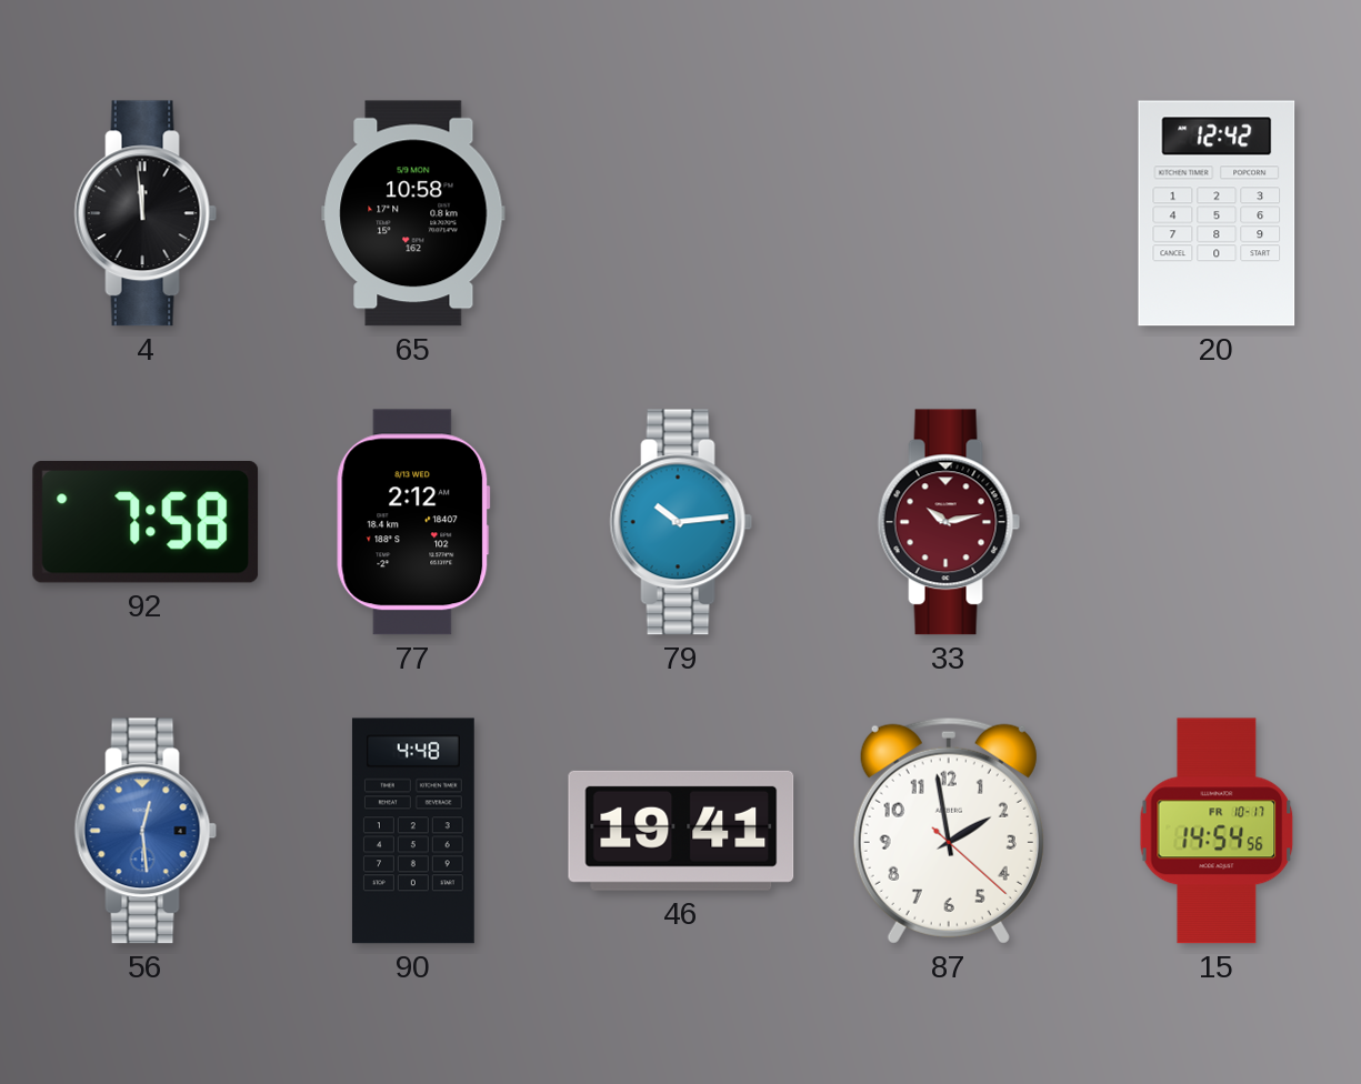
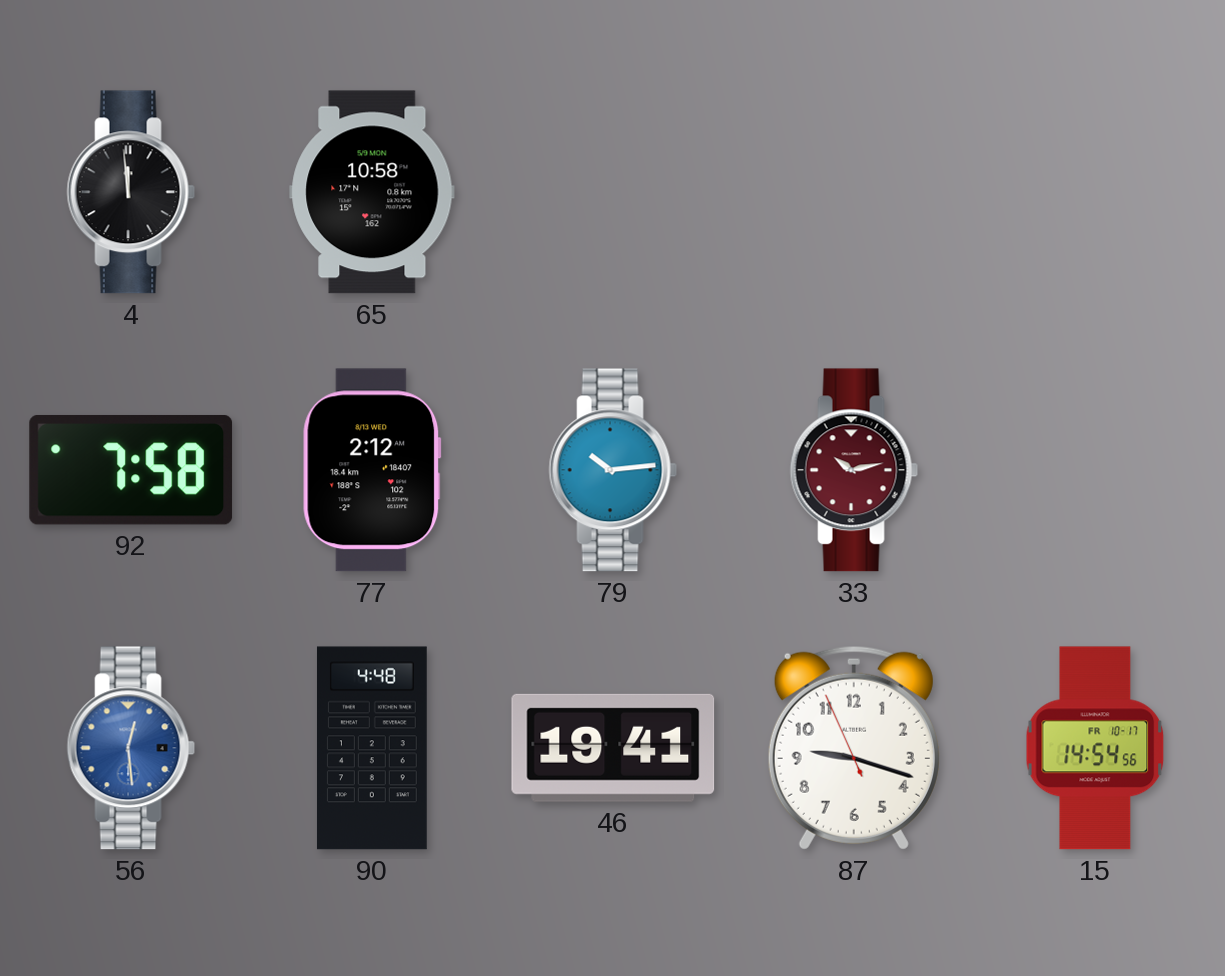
20: 12:42 -> none
87: 1:58 -> 9:17
